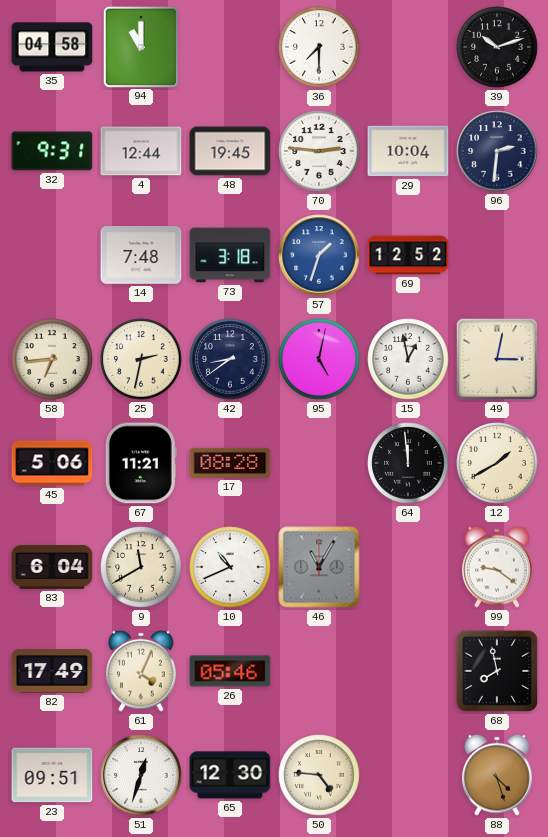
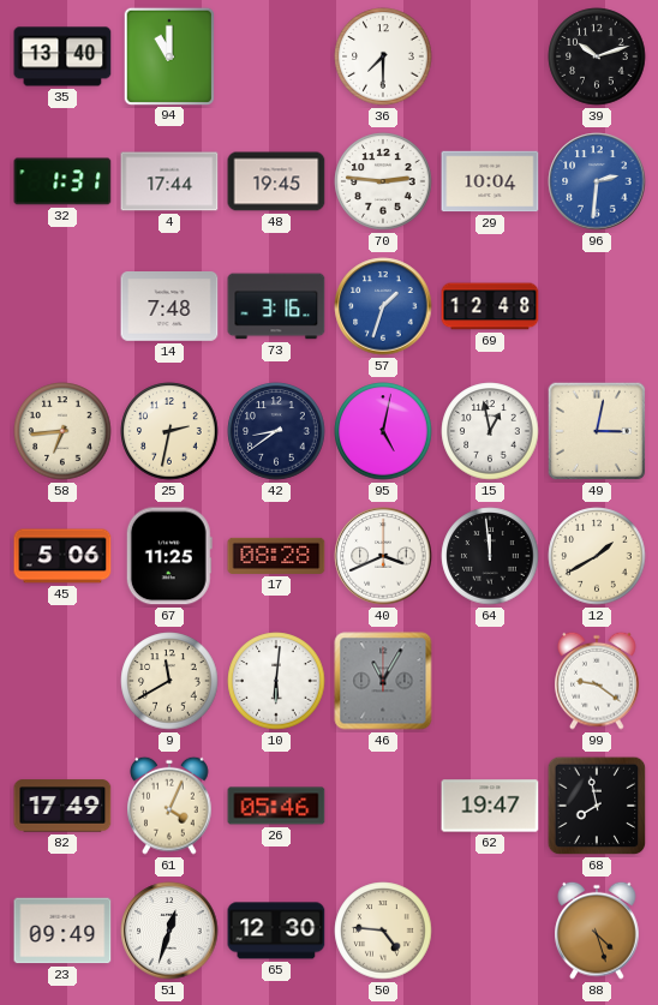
35: 04:58 -> 13:40
32: 9:31 -> 1:31
4: 12:44 -> 17:44
96 dial: navy -> blue
73: 3:18 -> 3:16
69: 12:52 -> 12:48
67: 11:21 -> 11:25
40: none -> 3:41
83: 6:04 -> none
10: 10:41 -> 6:01
62: none -> 19:47
23: 09:51 -> 09:49
